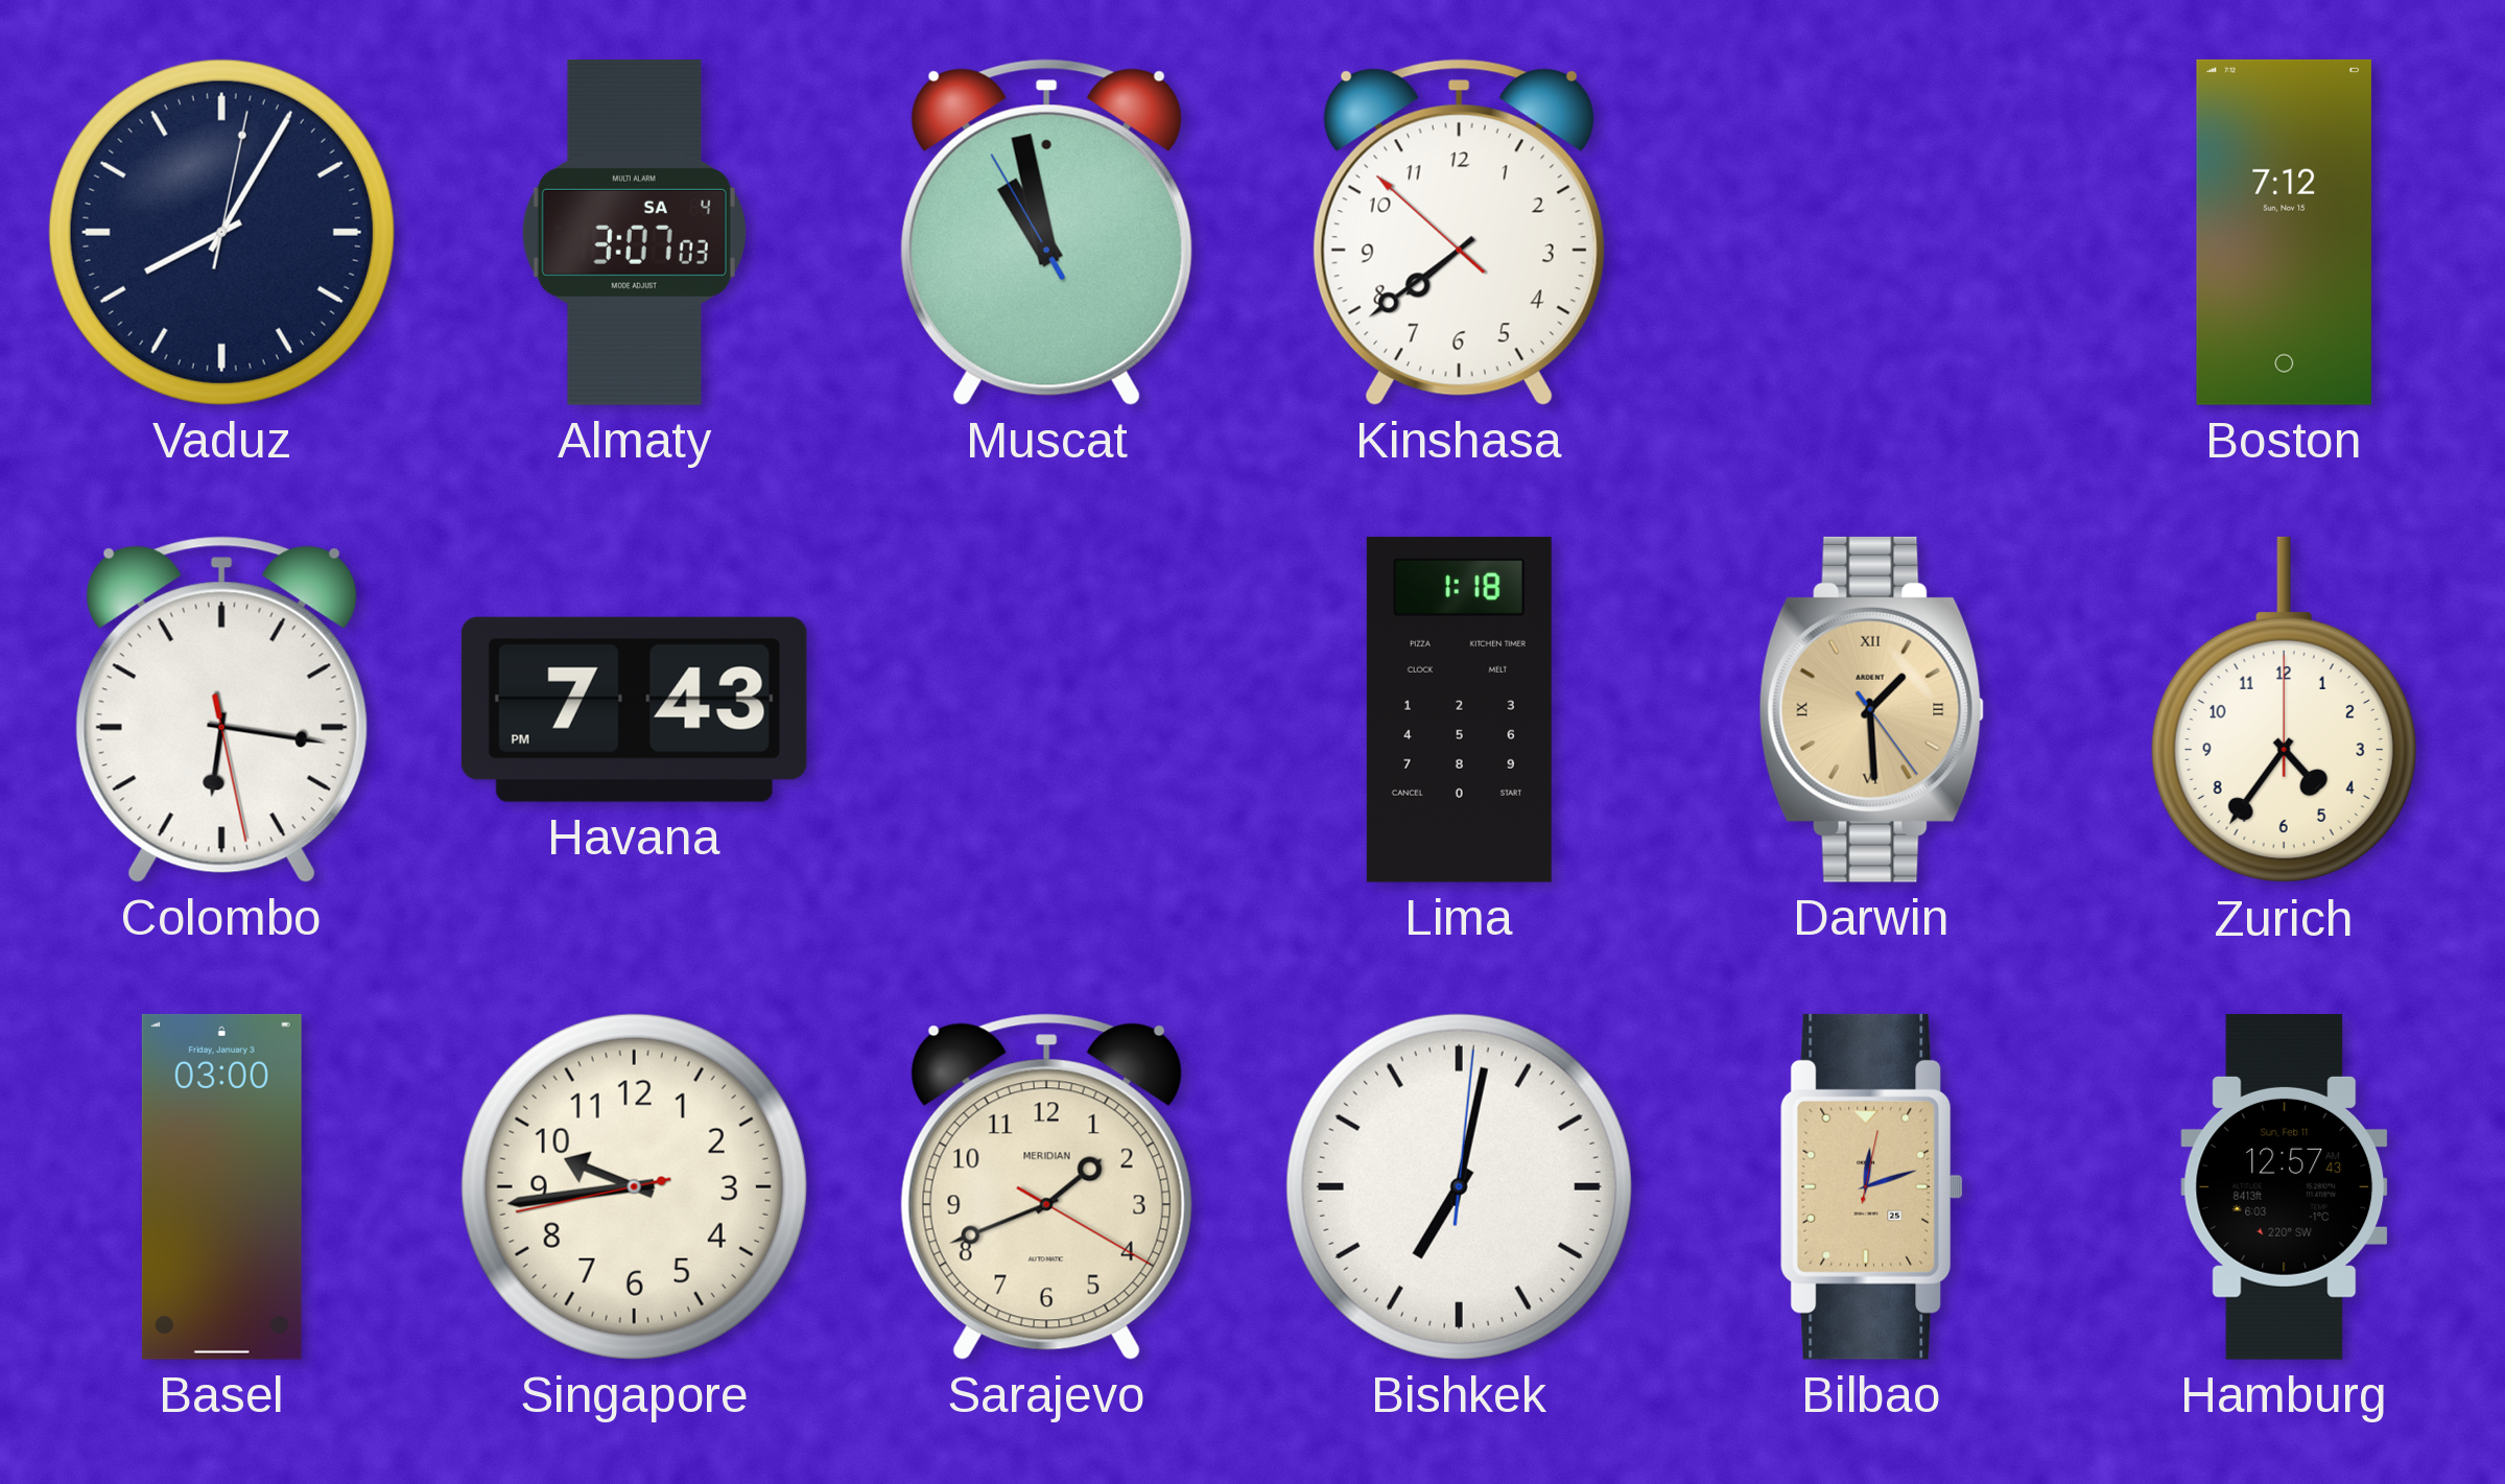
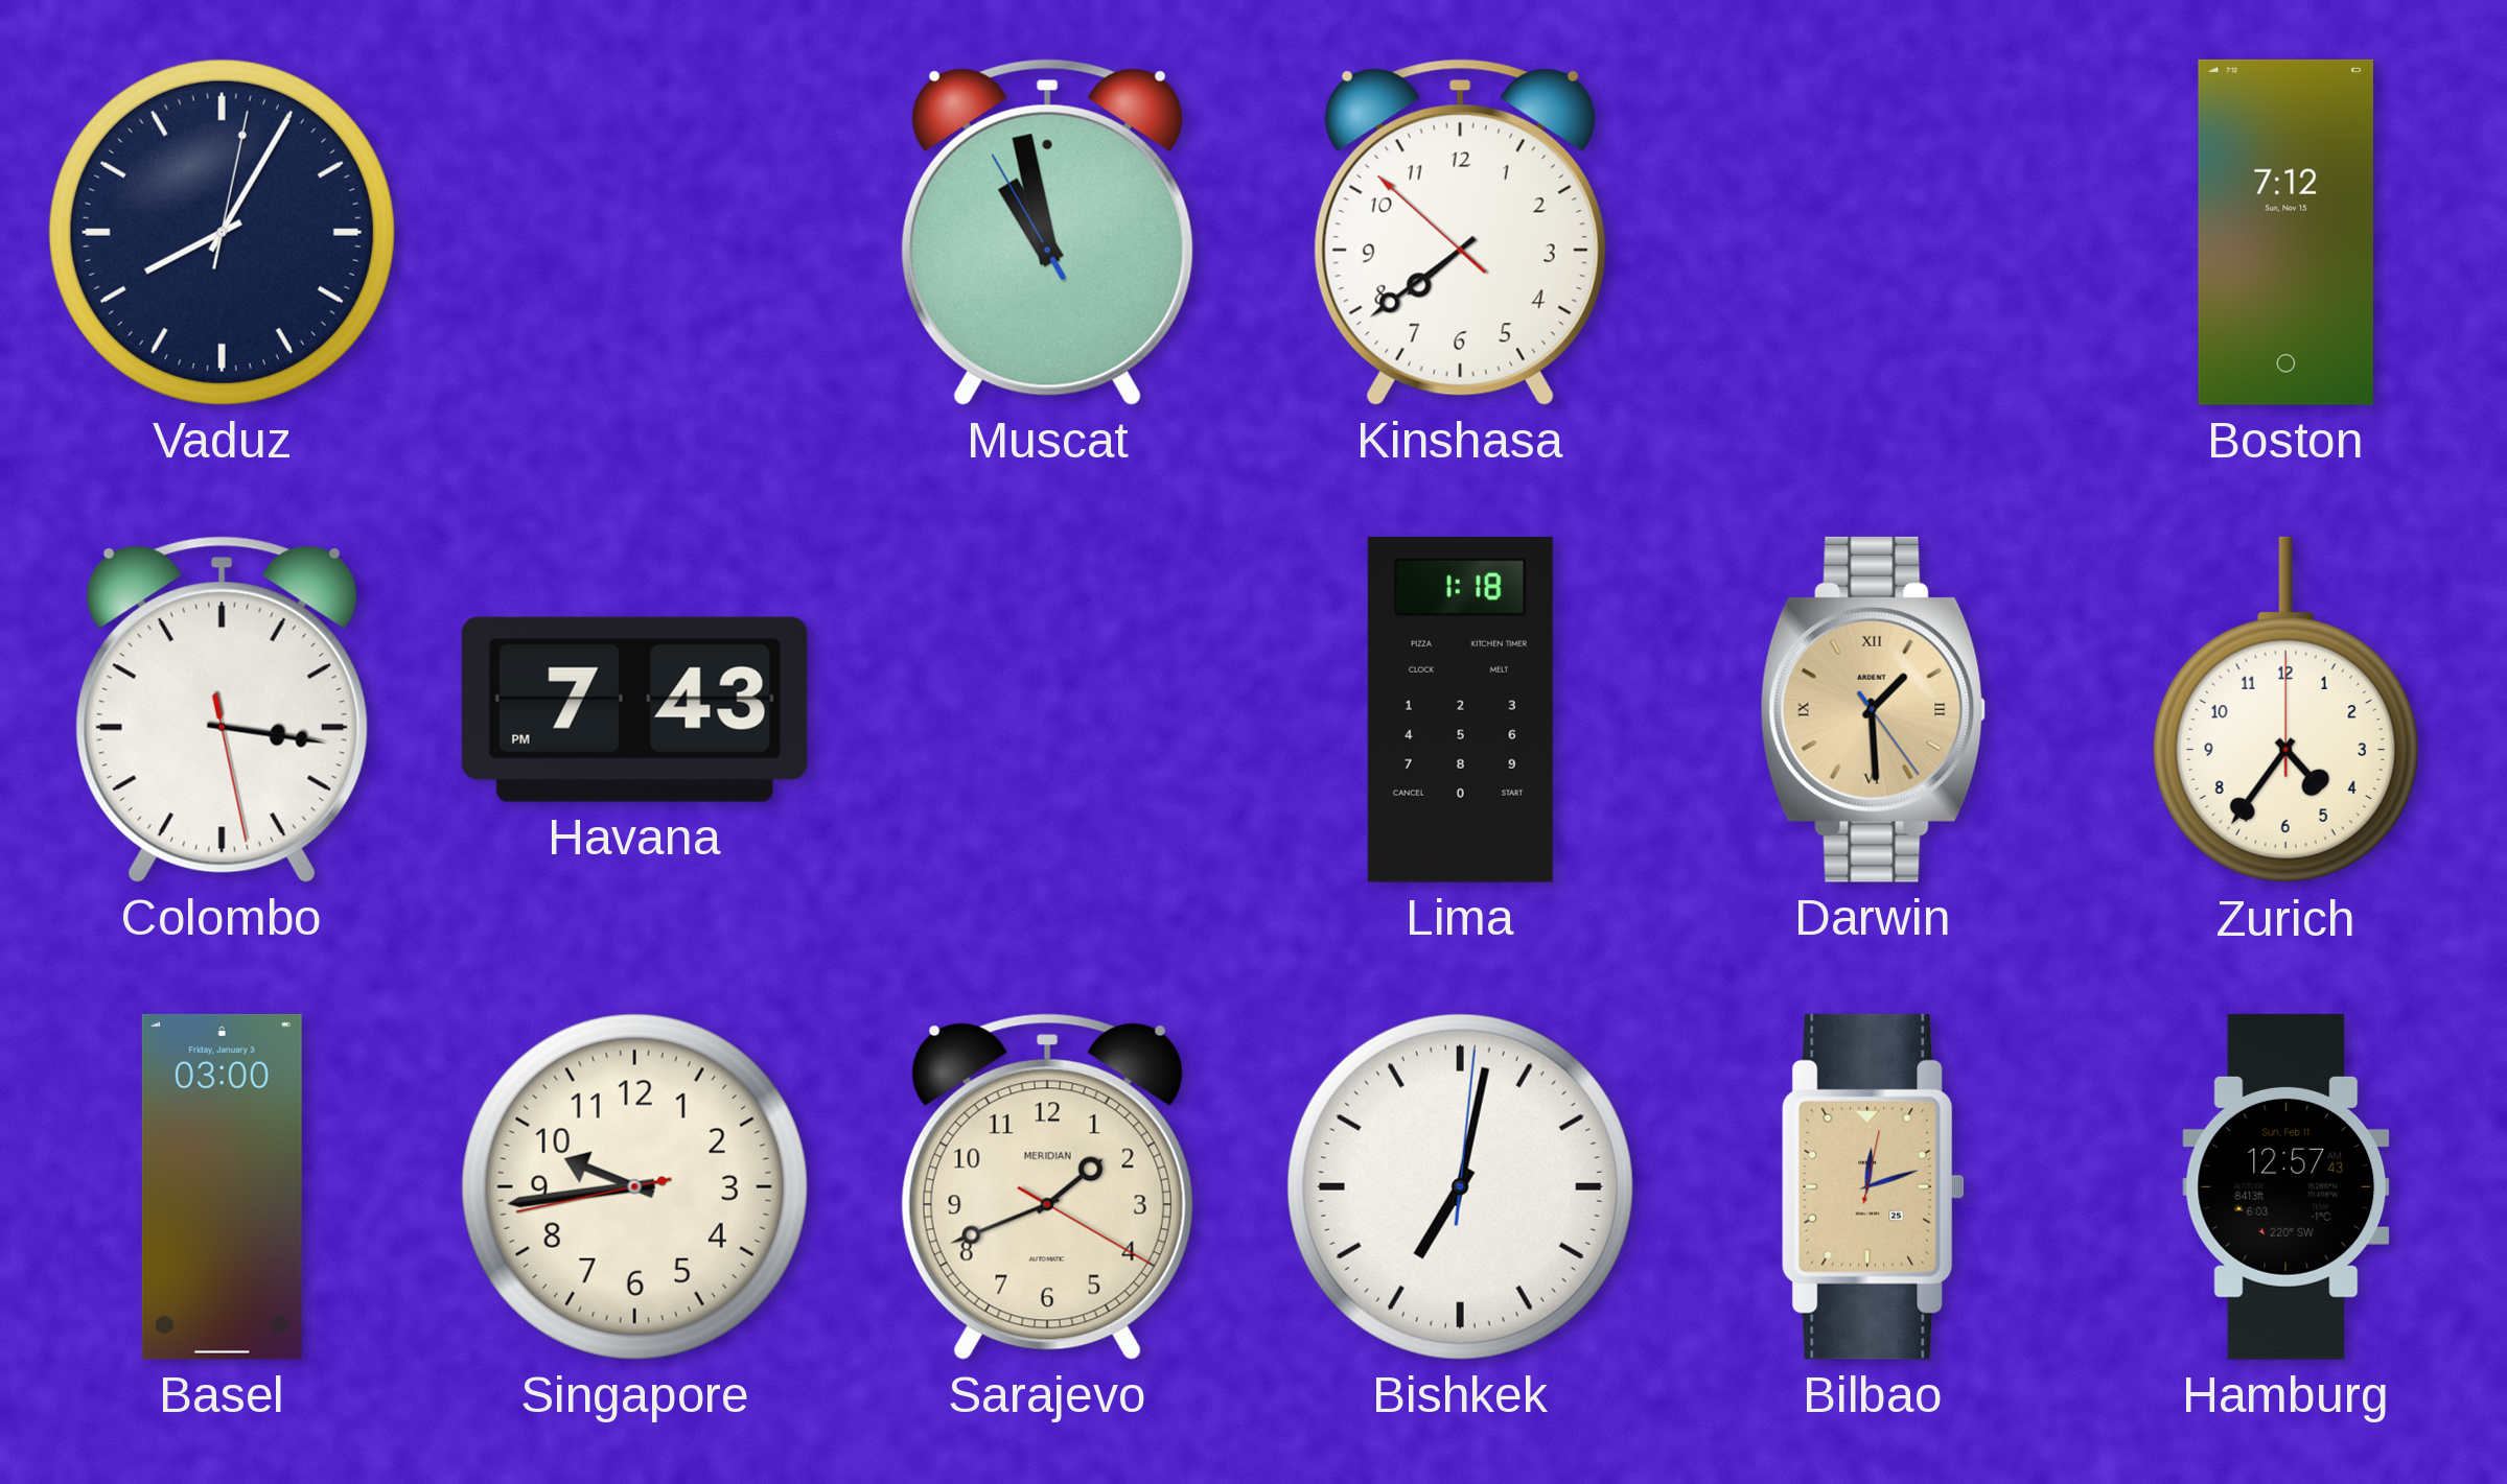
Almaty: 3:07 -> none
Colombo: 6:16 -> 3:16
